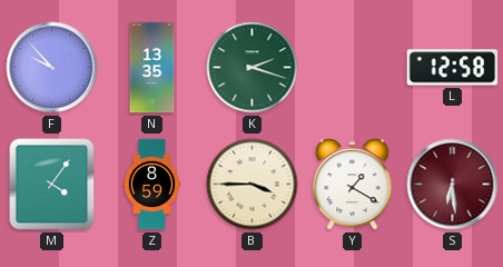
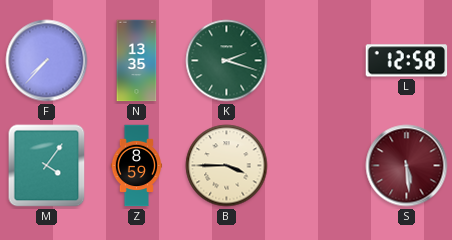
F: 9:53 -> 7:37
Y: 1:20 -> none
S: 6:29 -> 5:29
